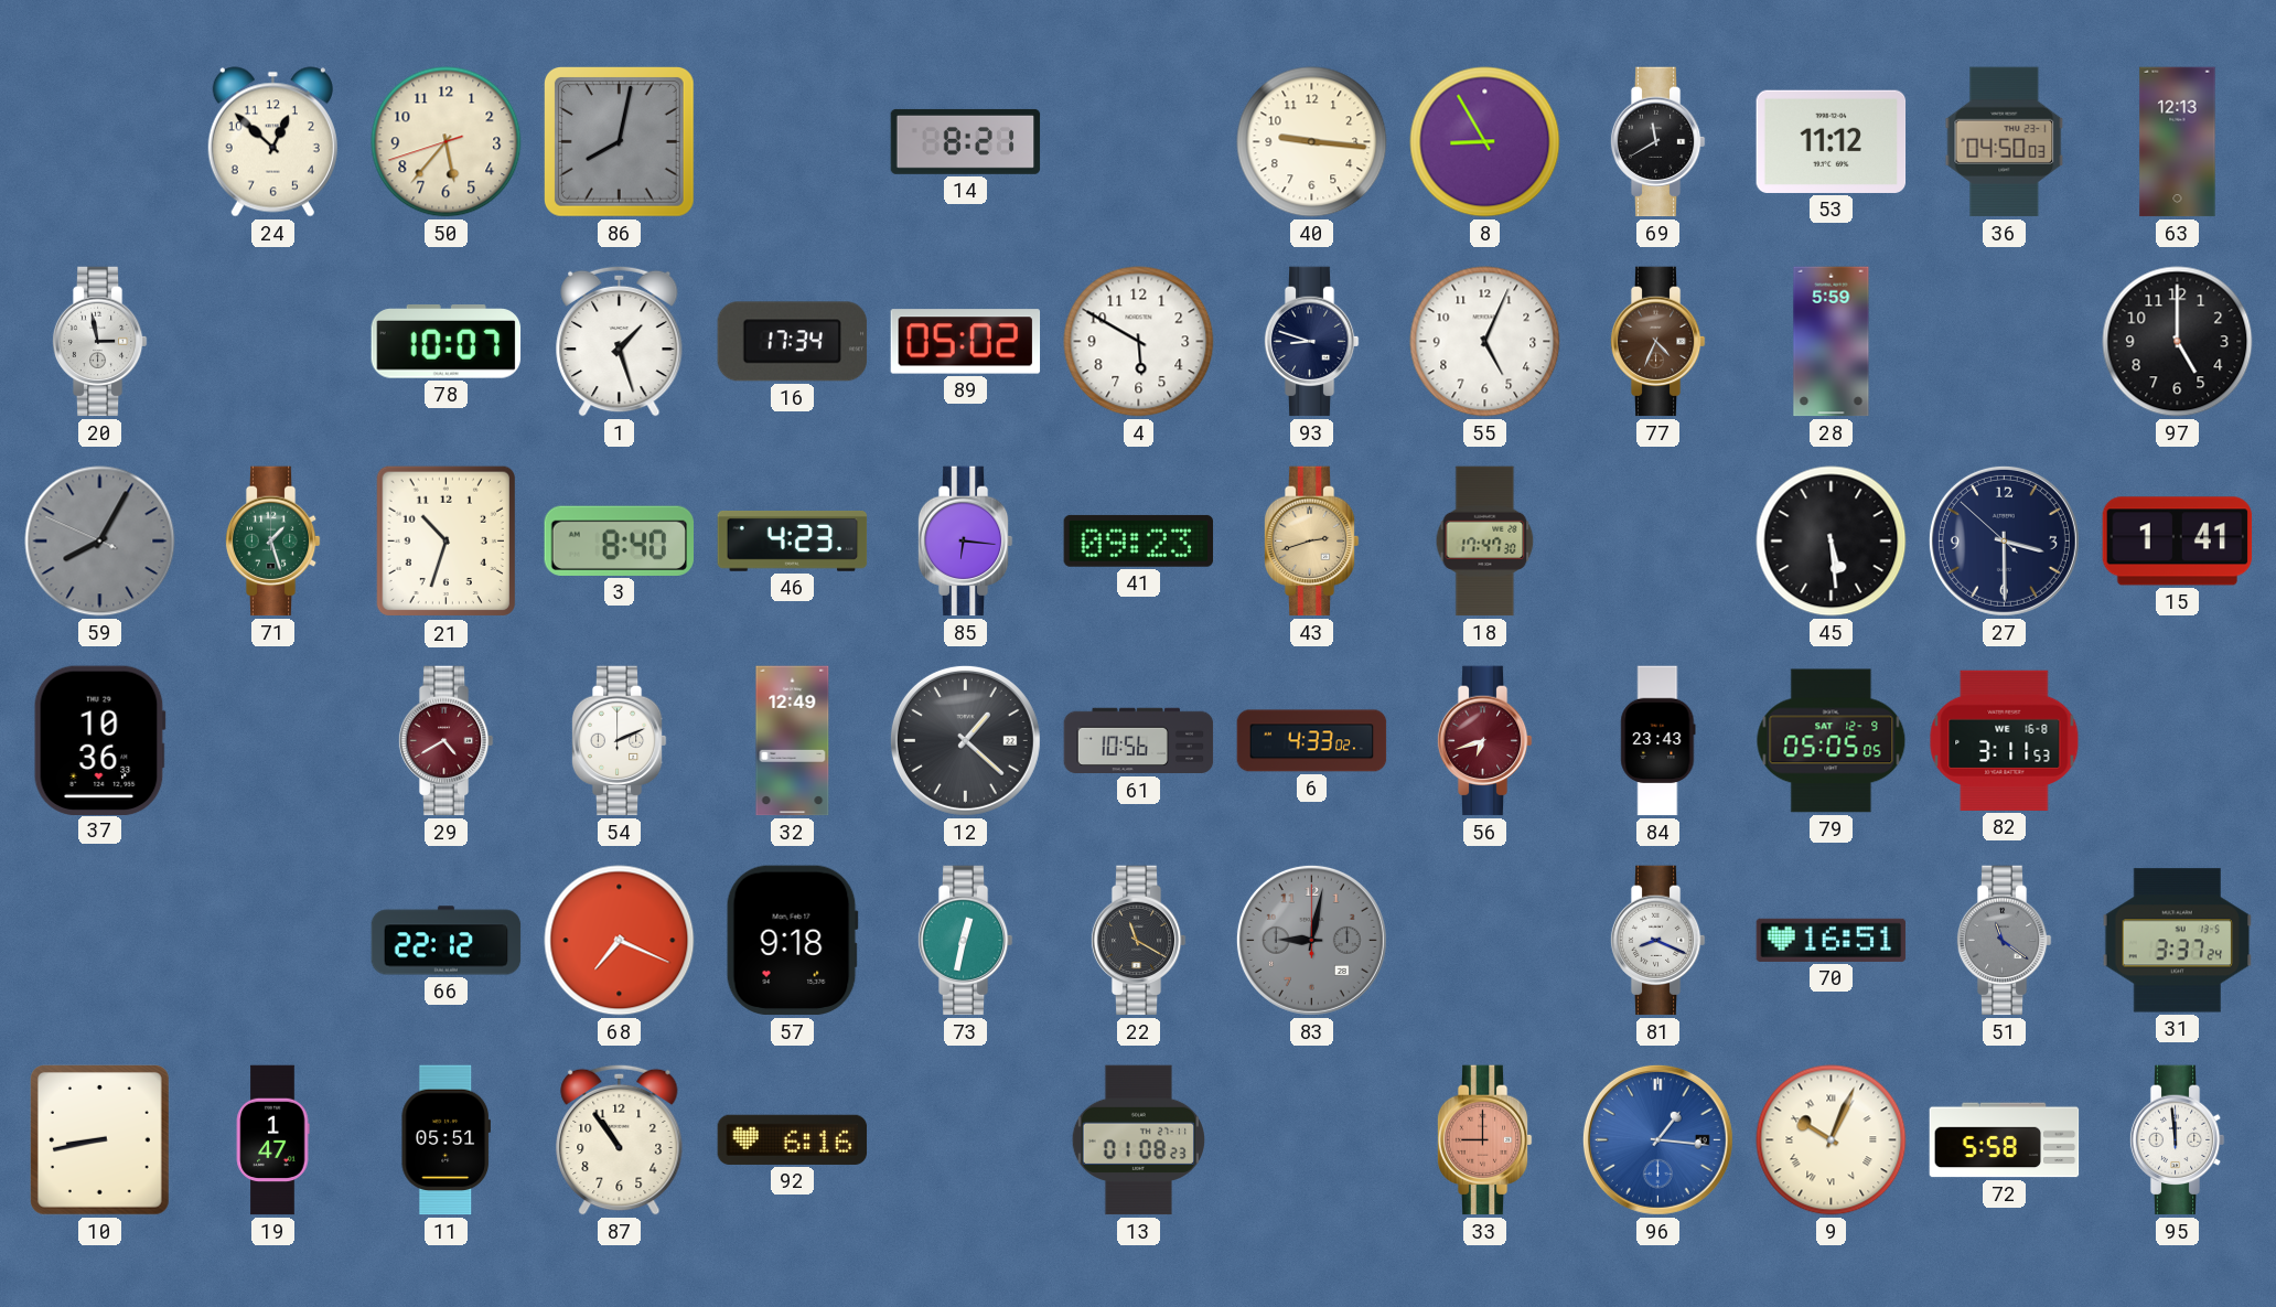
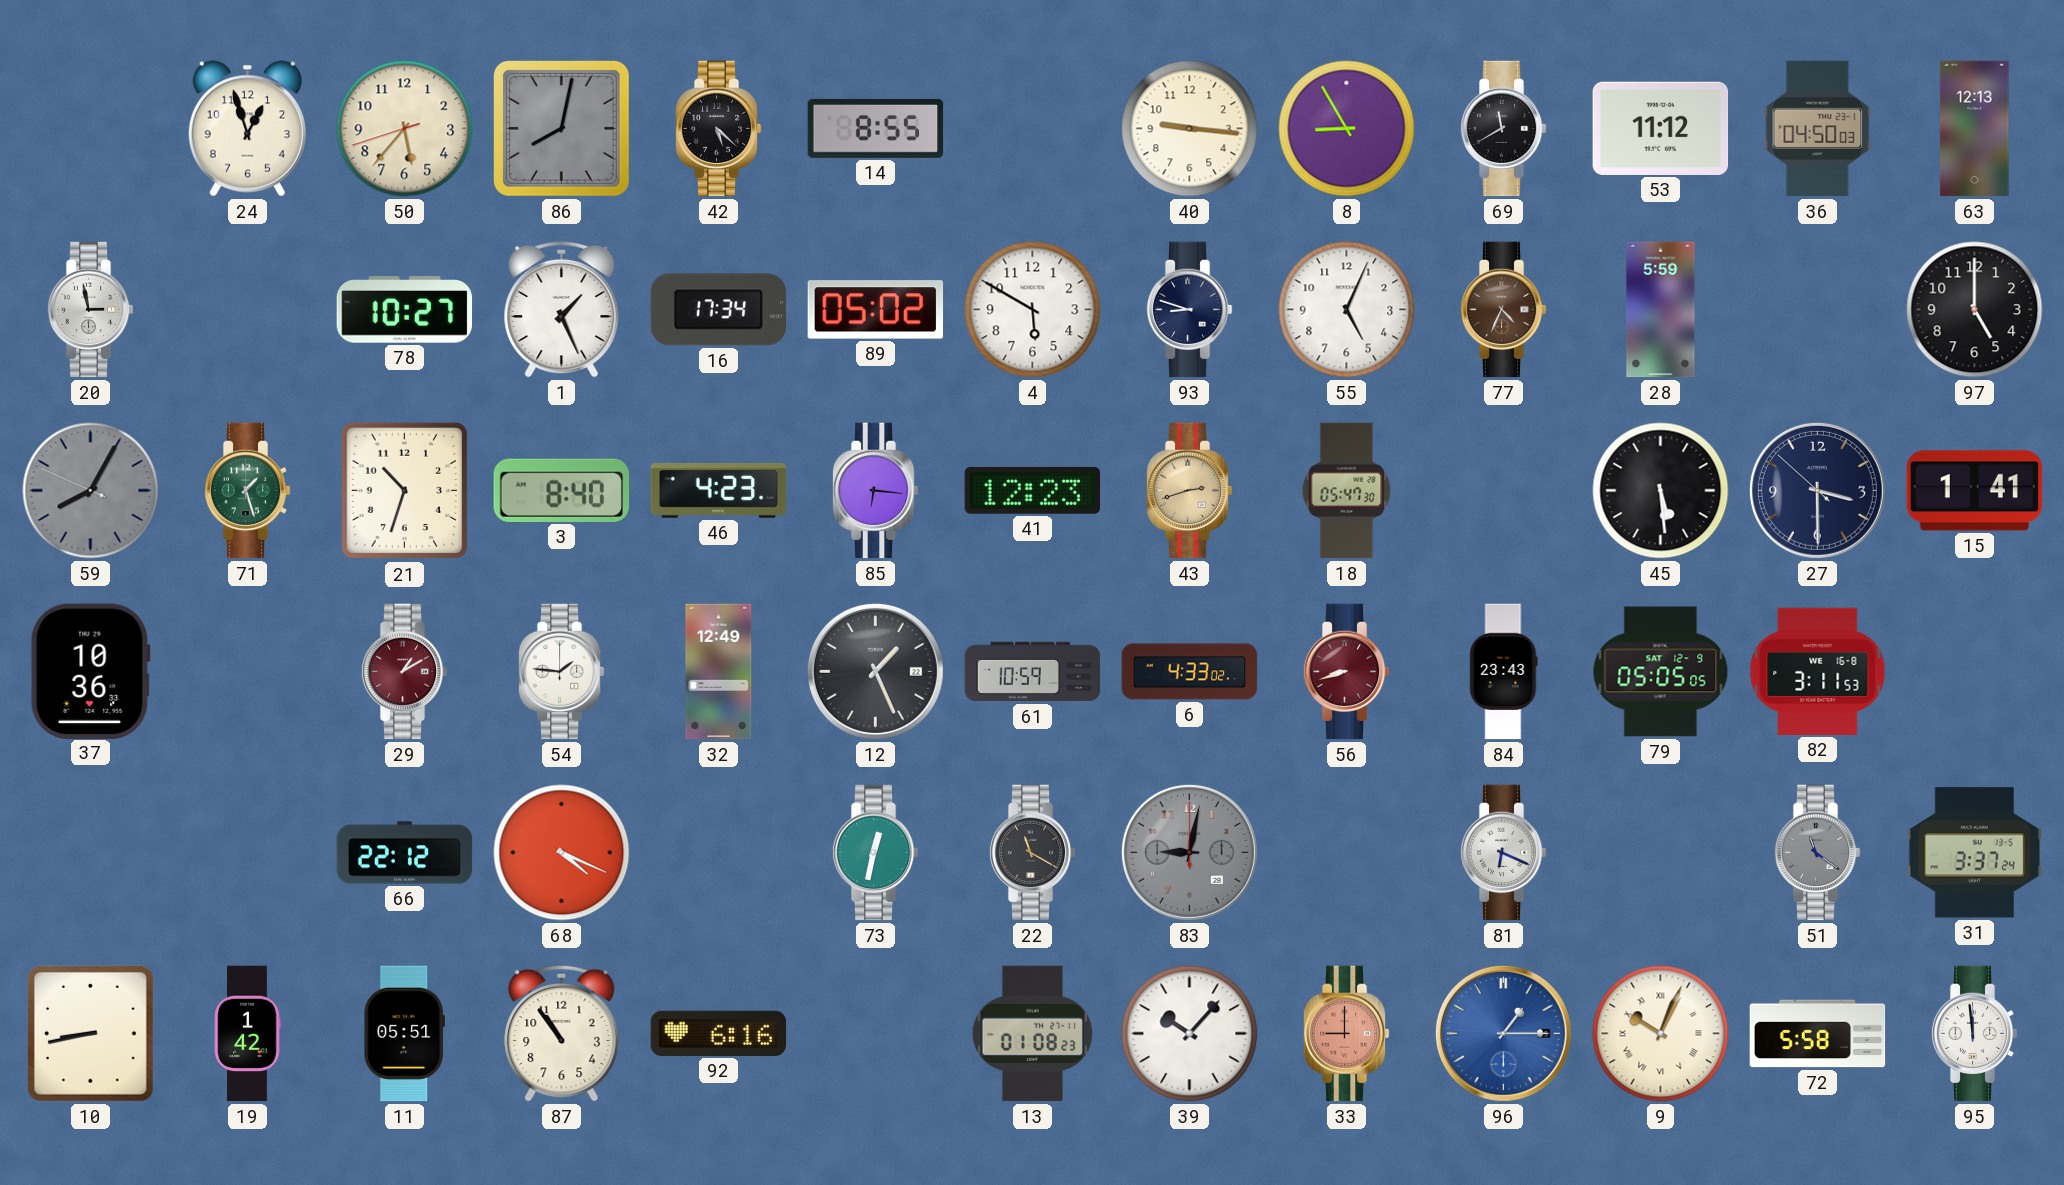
24: 12:52 -> 12:57
42: none -> 5:22
14: 8:21 -> 8:55
78: 10:07 -> 10:27
1: 1:27 -> 1:26
41: 09:23 -> 12:23
18: 17:47 -> 05:47
29: 4:40 -> 1:10
54: 2:11 -> 1:46
12: 1:22 -> 1:26
61: 10:56 -> 10:59
56: 6:42 -> 8:42
68: 7:19 -> 4:19
57: 9:18 -> none
81: 8:19 -> 6:19
70: 16:51 -> none
19: 1:47 -> 1:42
39: none -> 10:07
96: 1:16 -> 1:15
